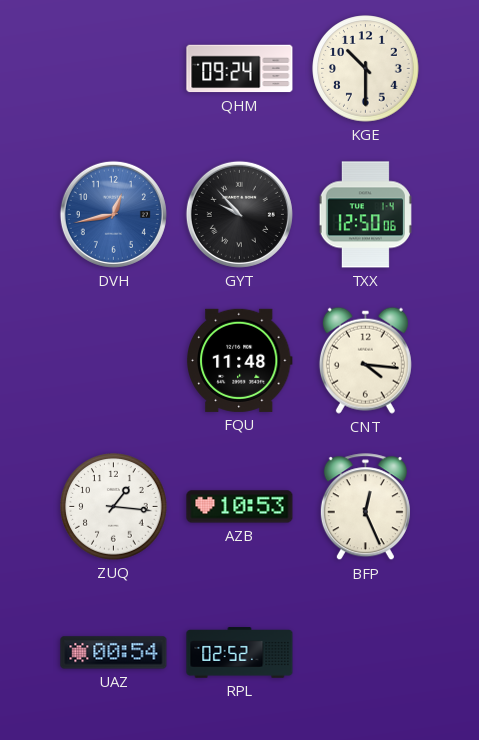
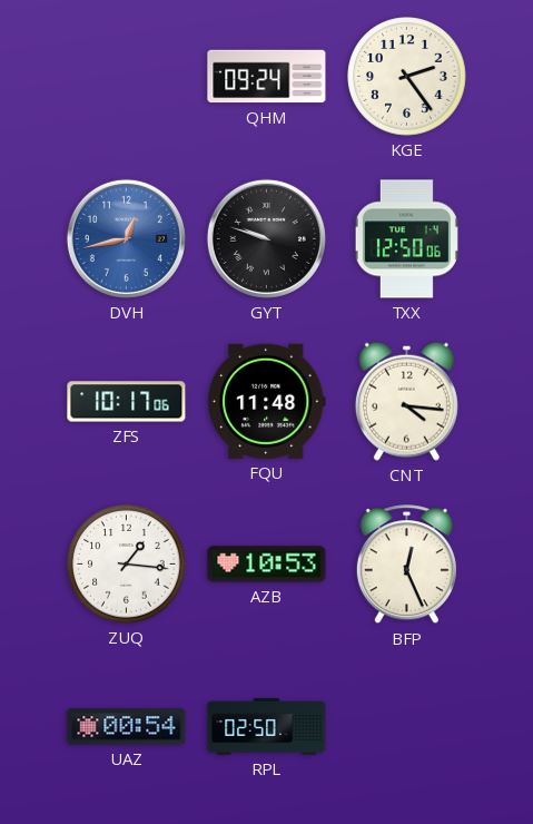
KGE: 10:30 -> 2:24
GYT: 9:53 -> 9:48
ZFS: none -> 10:17
RPL: 02:52 -> 02:50
